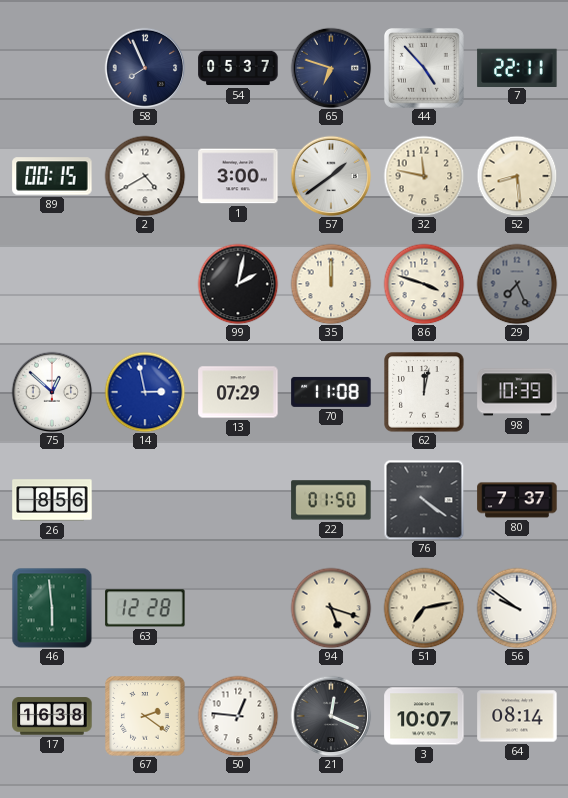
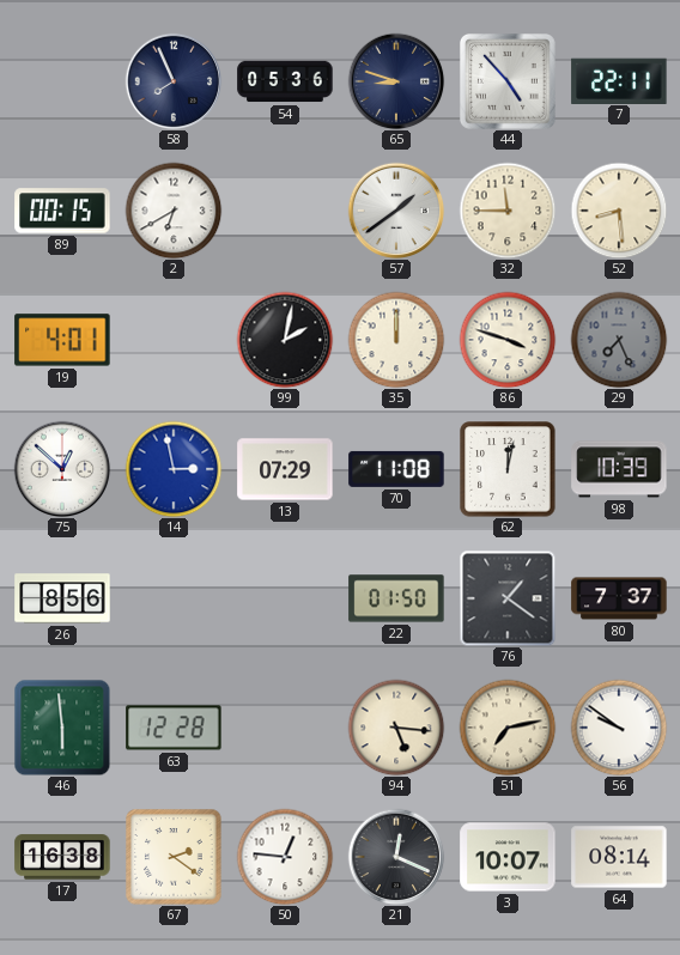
54: 05:37 -> 05:36
65: 6:48 -> 8:48
2: 4:40 -> 6:40
1: 3:00 -> none
32: 11:47 -> 11:45
19: none -> 4:01
76: 4:21 -> 1:21
94: 5:18 -> 5:16
